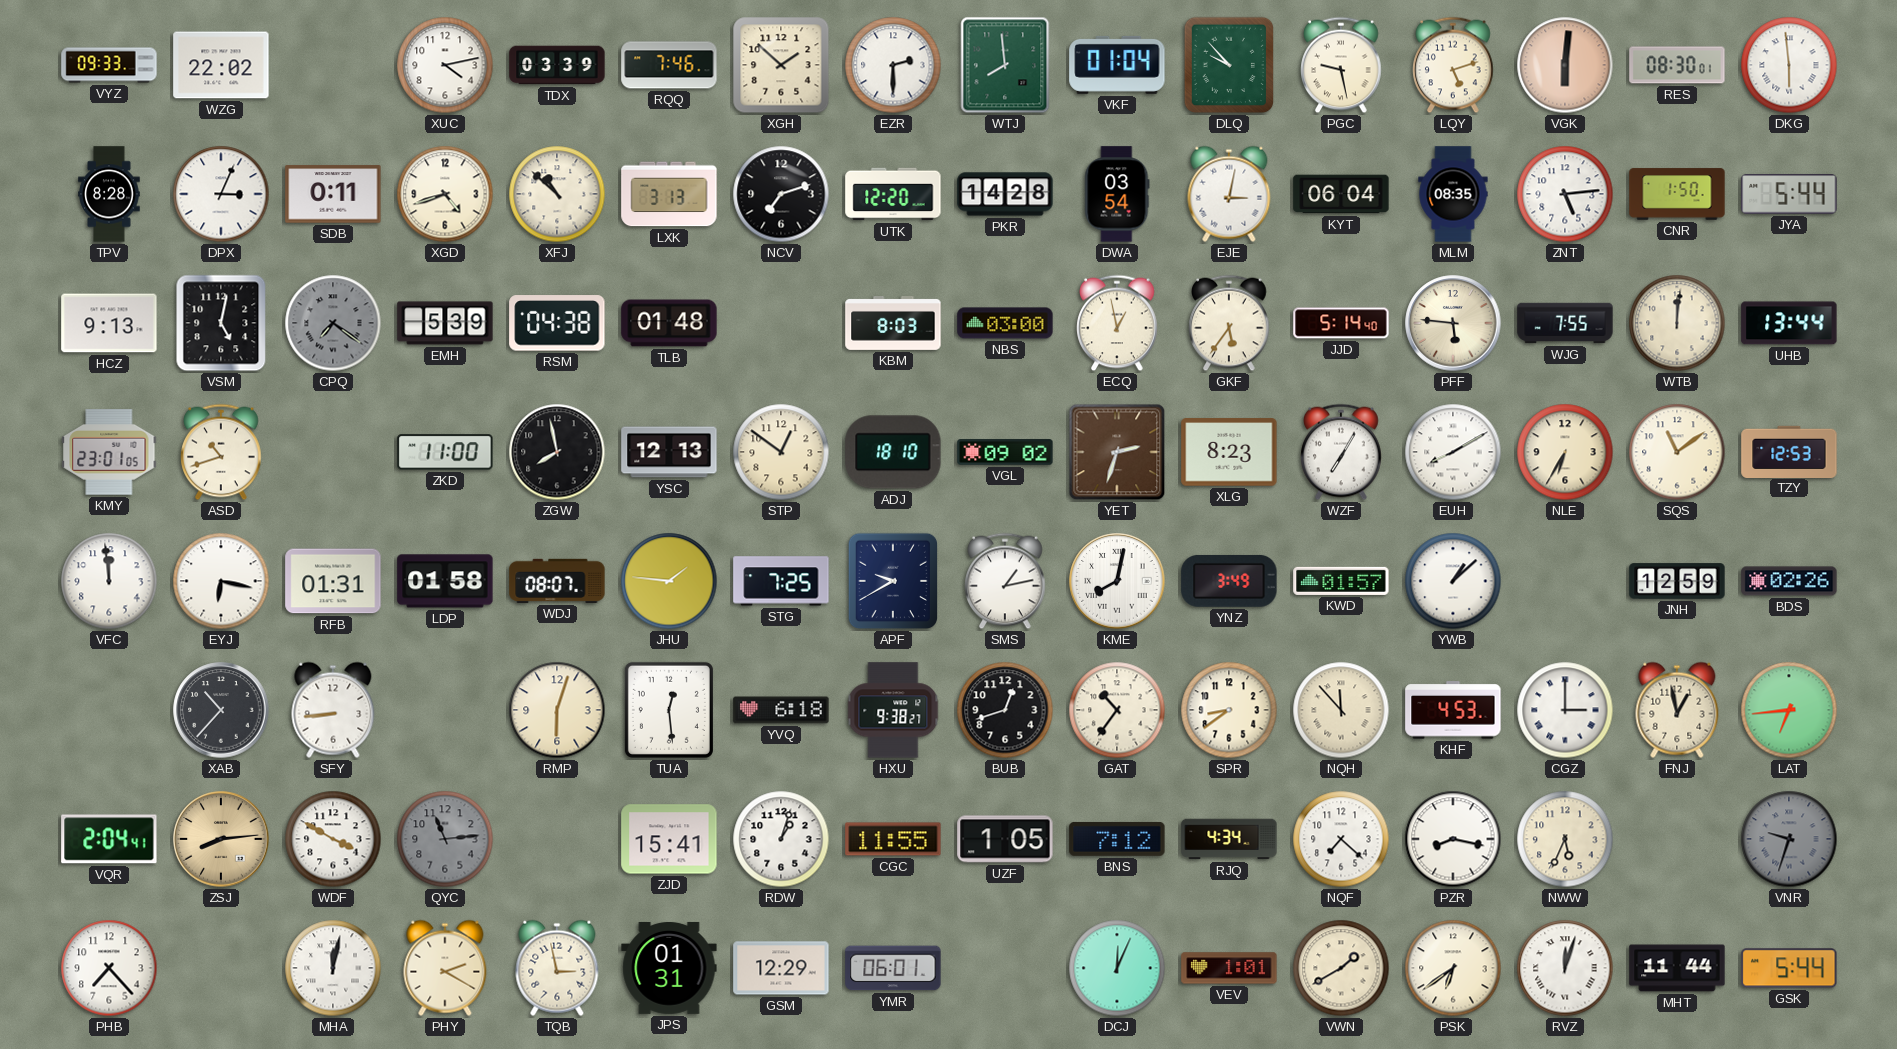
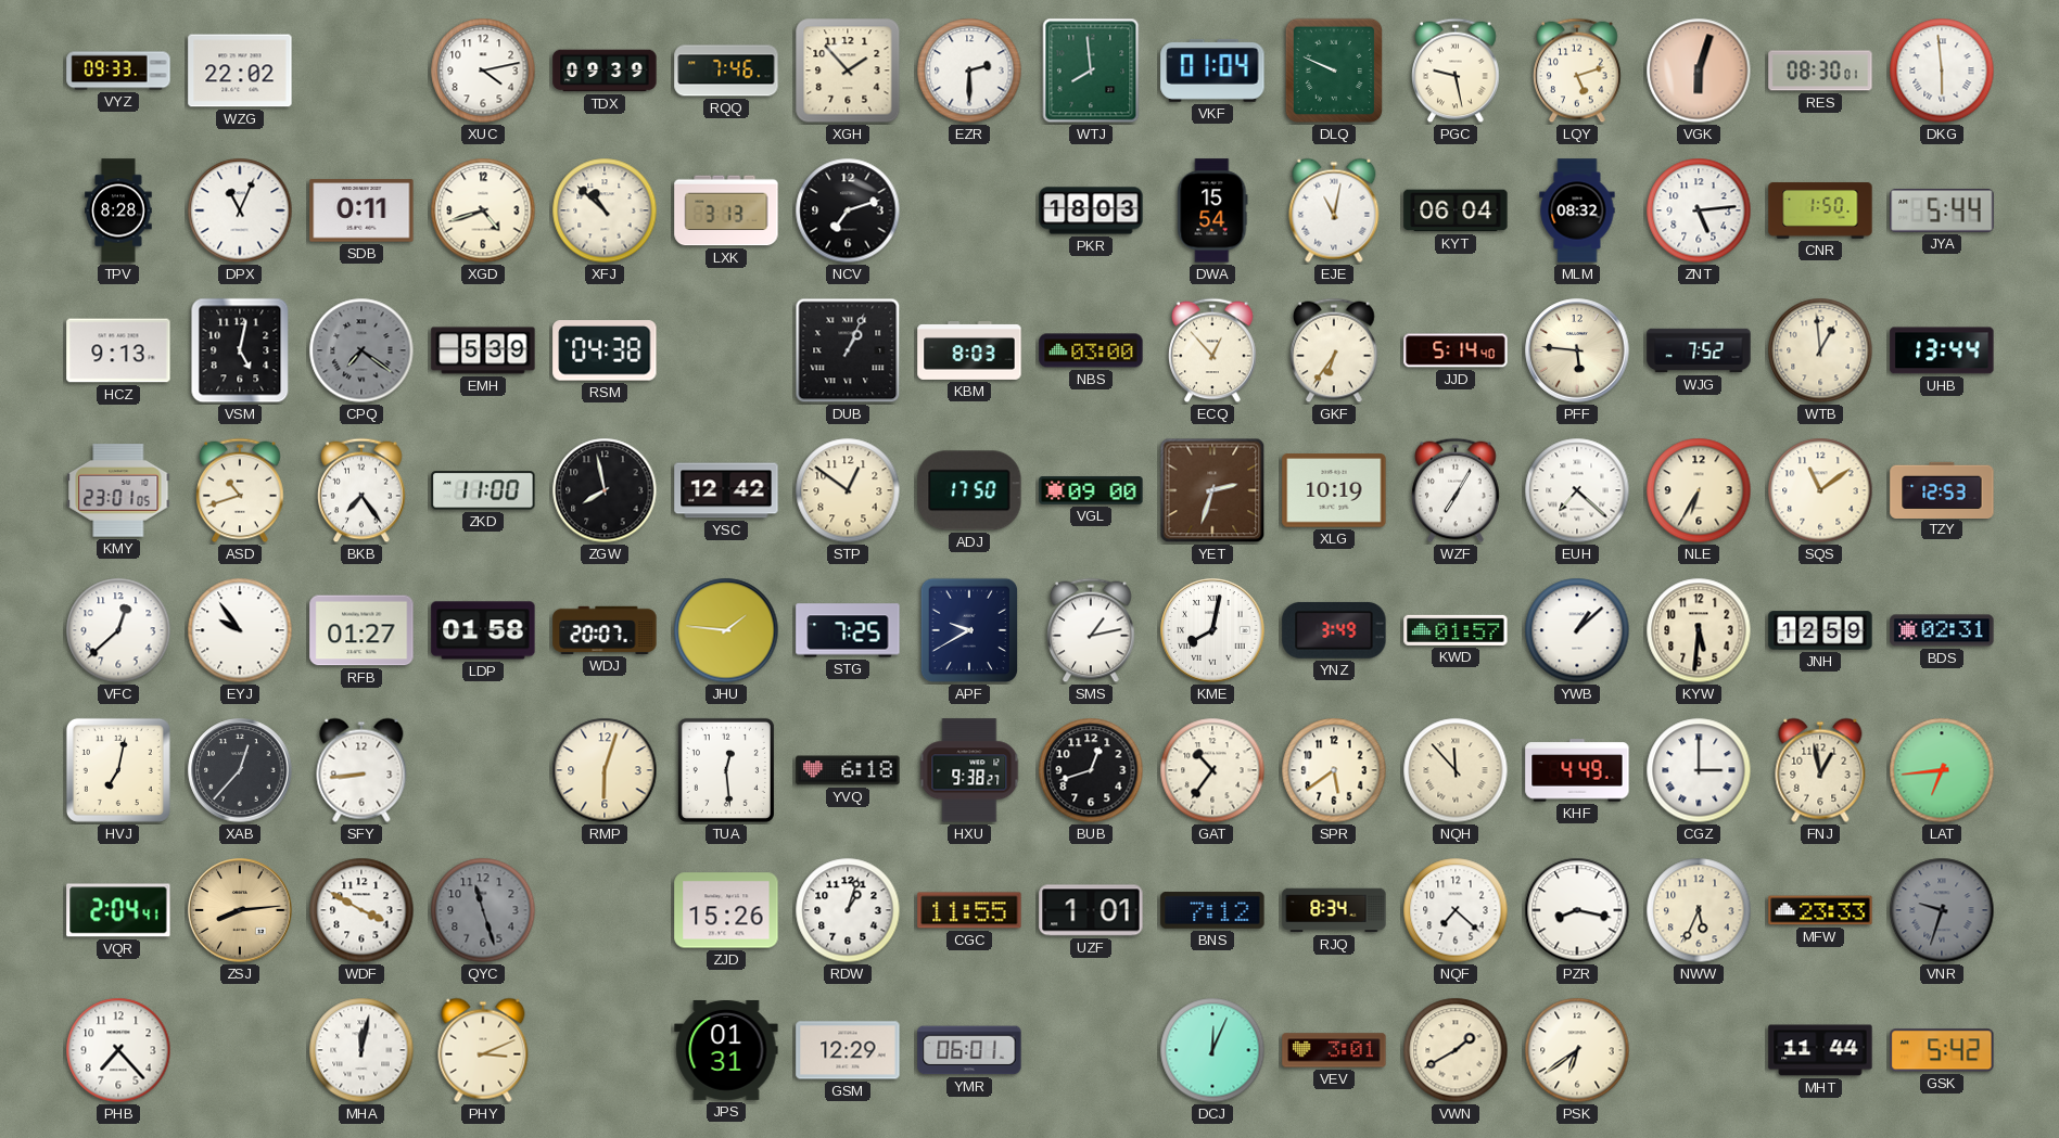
TDX: 03:39 -> 09:39
XGH: 1:52 -> 1:53
DLQ: 9:53 -> 9:49
VGK: 6:01 -> 6:03
DPX: 3:04 -> 11:04
UTK: 12:20 -> none
PKR: 14:28 -> 18:03
DWA: 03:54 -> 15:54
EJE: 3:02 -> 11:02
MLM: 08:35 -> 08:32
TLB: 01:48 -> none
DUB: none -> 1:04
ECQ: 12:58 -> 12:53
GKF: 5:36 -> 6:36
WJG: 7:55 -> 7:52
WTB: 12:01 -> 12:59
BKB: none -> 7:24
YSC: 12:13 -> 12:42
ADJ: 18:10 -> 17:50
VGL: 09:02 -> 09:00
XLG: 8:23 -> 10:19
EUH: 8:10 -> 7:22
VFC: 11:59 -> 12:38
EYJ: 6:17 -> 9:54
RFB: 01:31 -> 01:27
WDJ: 08:07 -> 20:07
KYW: none -> 5:31
BDS: 02:26 -> 02:31
HVJ: none -> 7:02
XAB: 10:37 -> 12:37
SPR: 8:39 -> 5:39
KHF: 4:53 -> 4:49
QYC: 11:14 -> 11:27
ZJD: 15:41 -> 15:26
UZF: 1:05 -> 1:01
RJQ: 4:34 -> 8:34
MFW: none -> 23:33
PHY: 2:20 -> 3:11
TQB: 2:58 -> none
VEV: 1:01 -> 3:01
RVZ: 12:03 -> none
GSK: 5:44 -> 5:42
